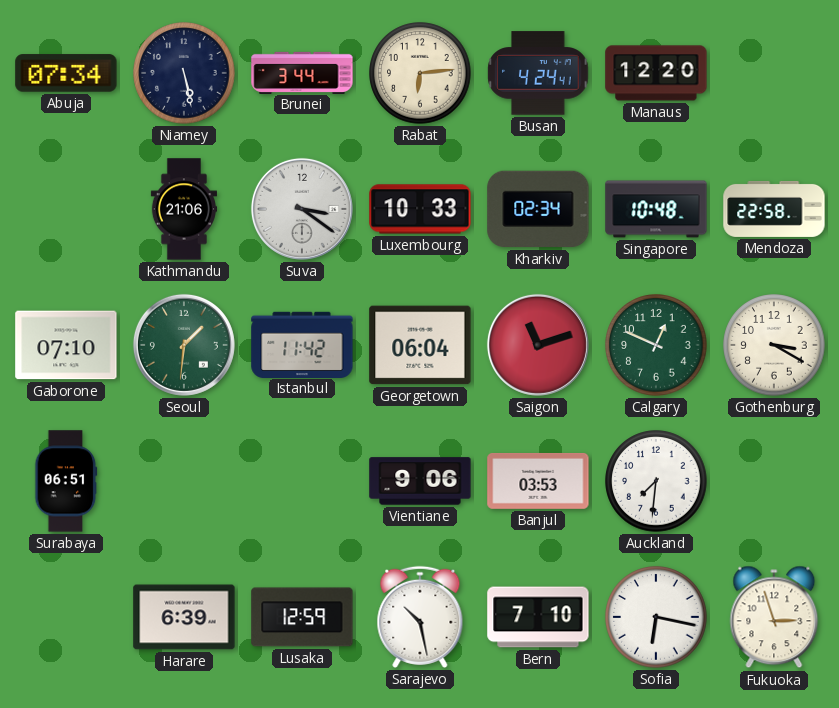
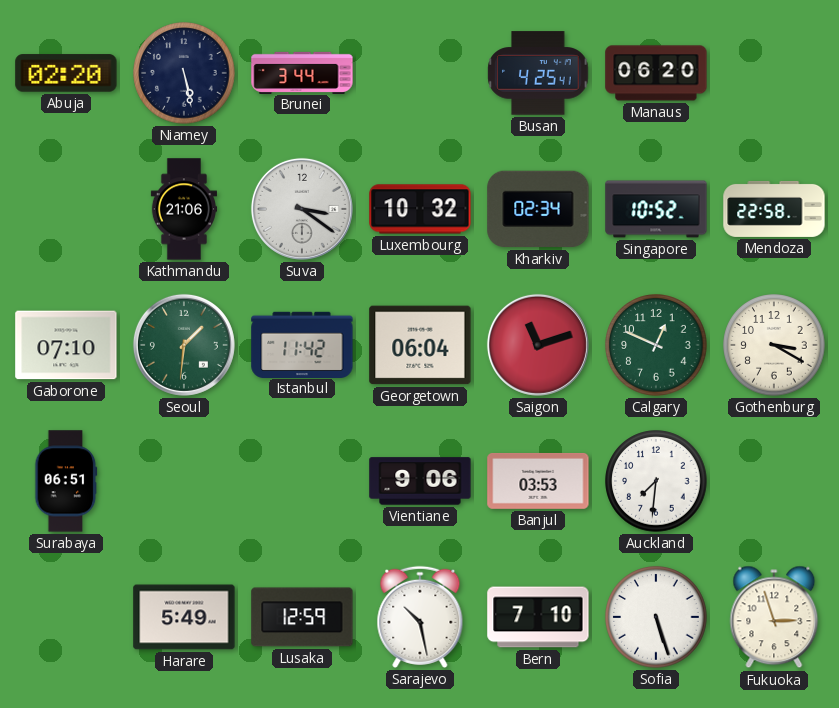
Abuja: 07:34 -> 02:20
Rabat: 6:14 -> none
Busan: 4:24 -> 4:25
Manaus: 12:20 -> 06:20
Luxembourg: 10:33 -> 10:32
Singapore: 10:48 -> 10:52
Harare: 6:39 -> 5:49
Sofia: 6:17 -> 5:27
